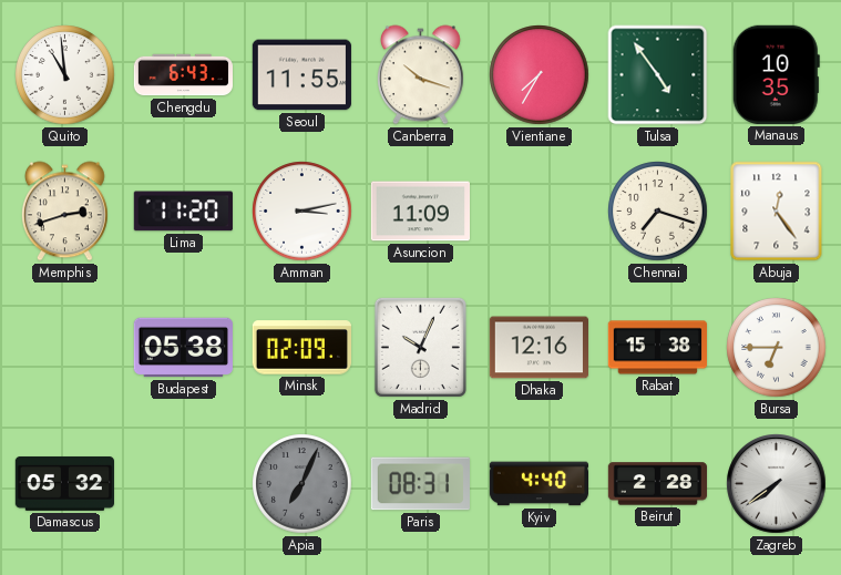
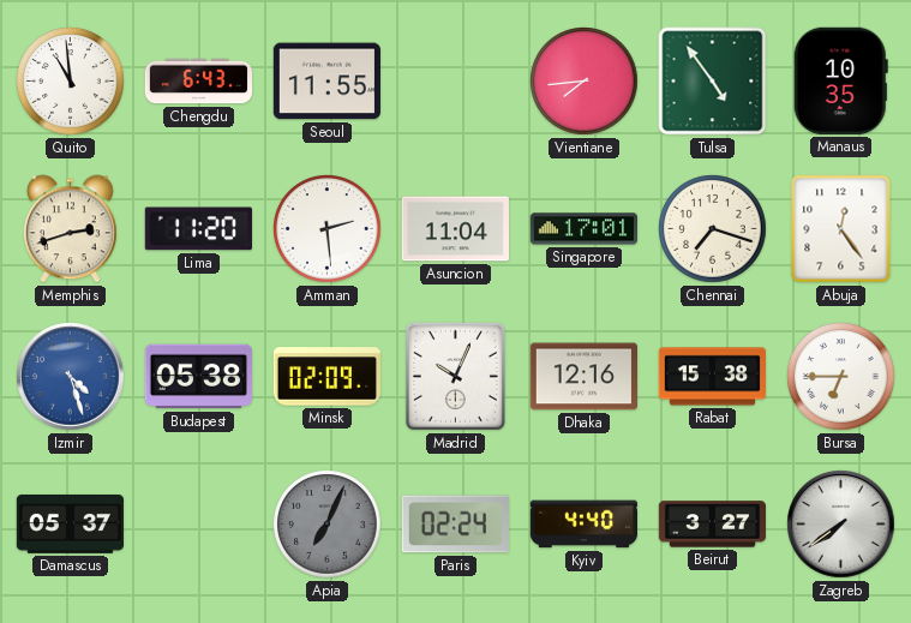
Canberra: 10:18 -> none
Vientiane: 7:35 -> 7:44
Amman: 3:13 -> 2:29
Asuncion: 11:09 -> 11:04
Singapore: none -> 17:01
Izmir: none -> 4:27
Damascus: 05:32 -> 05:37
Paris: 08:31 -> 02:24
Beirut: 2:28 -> 3:27
